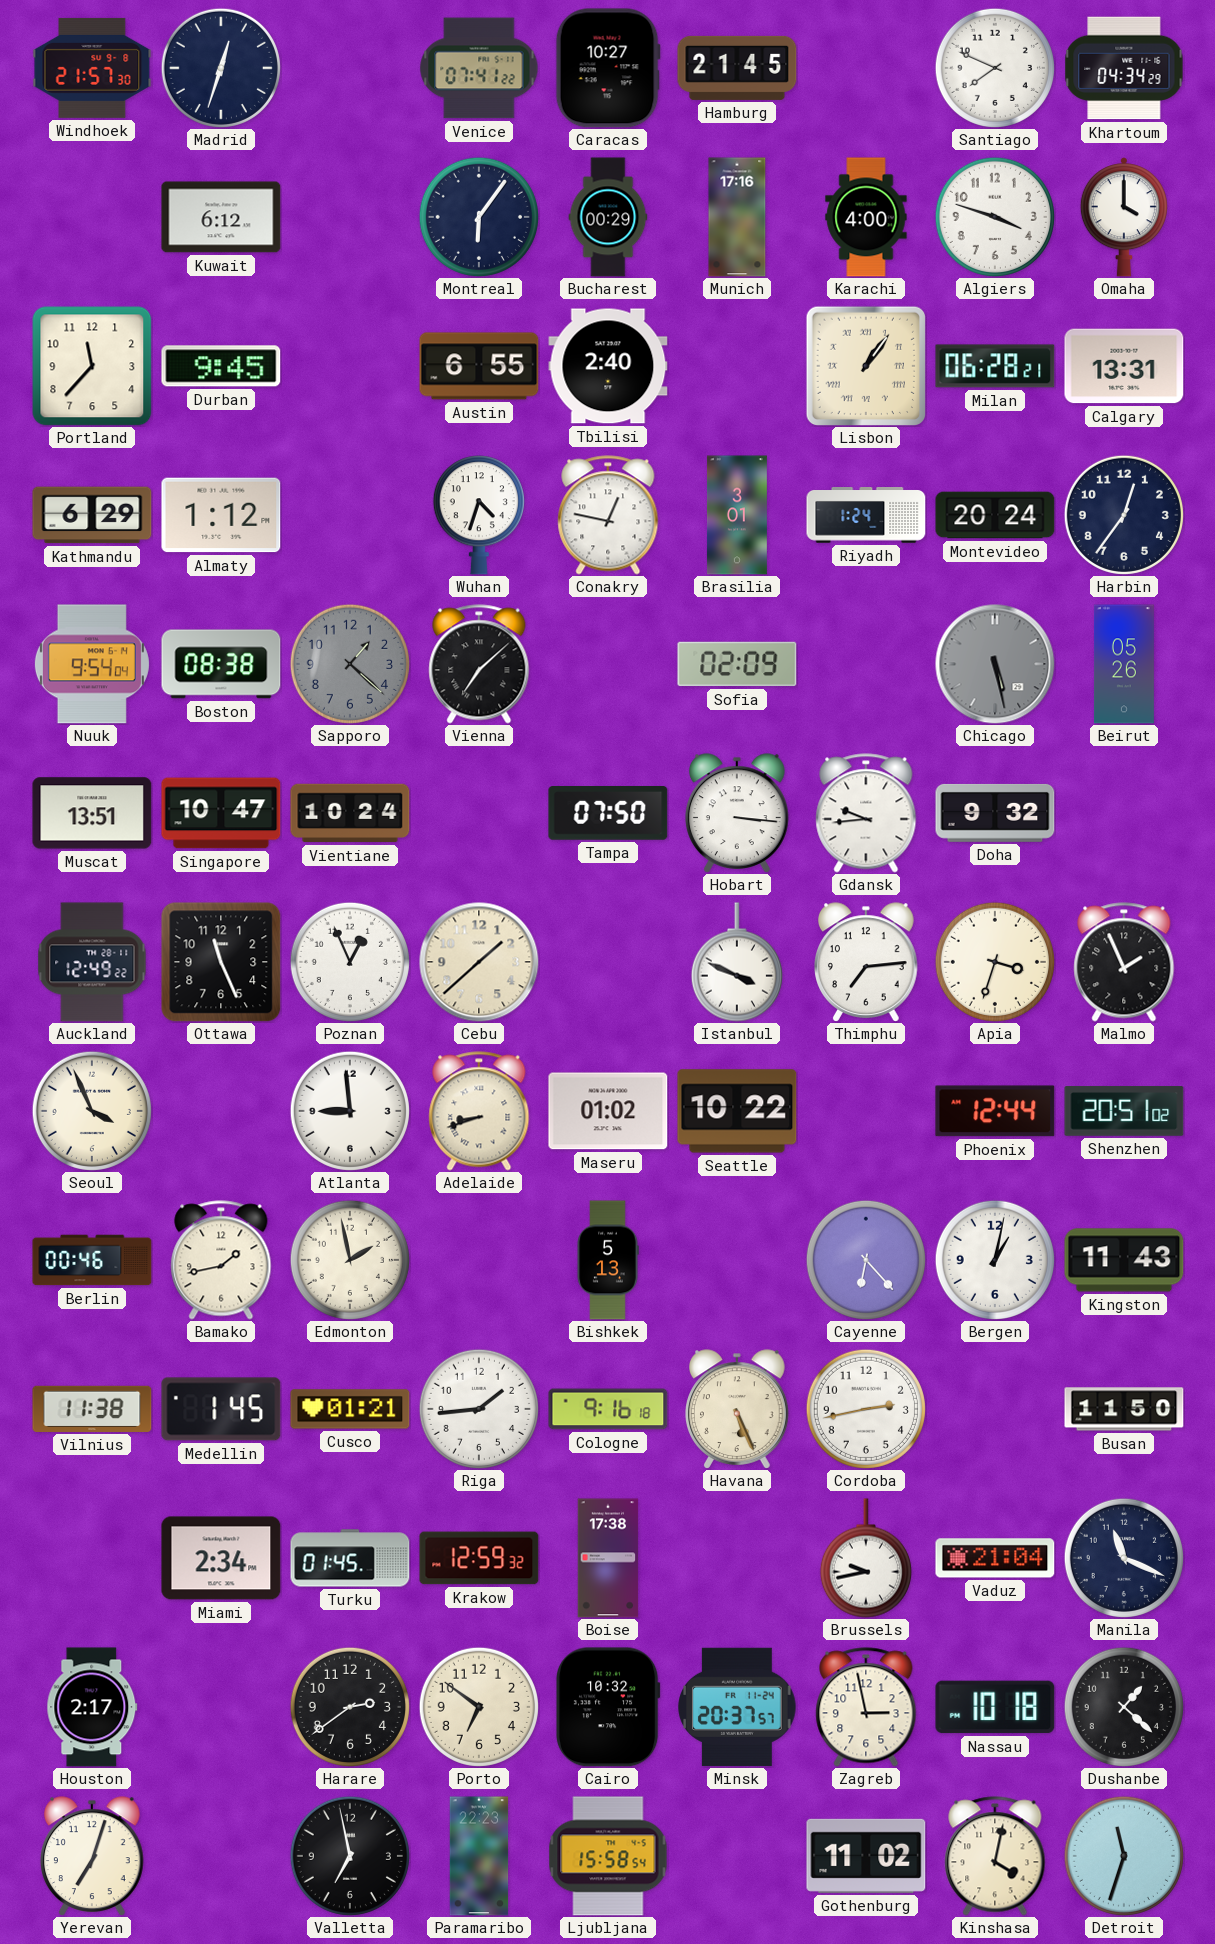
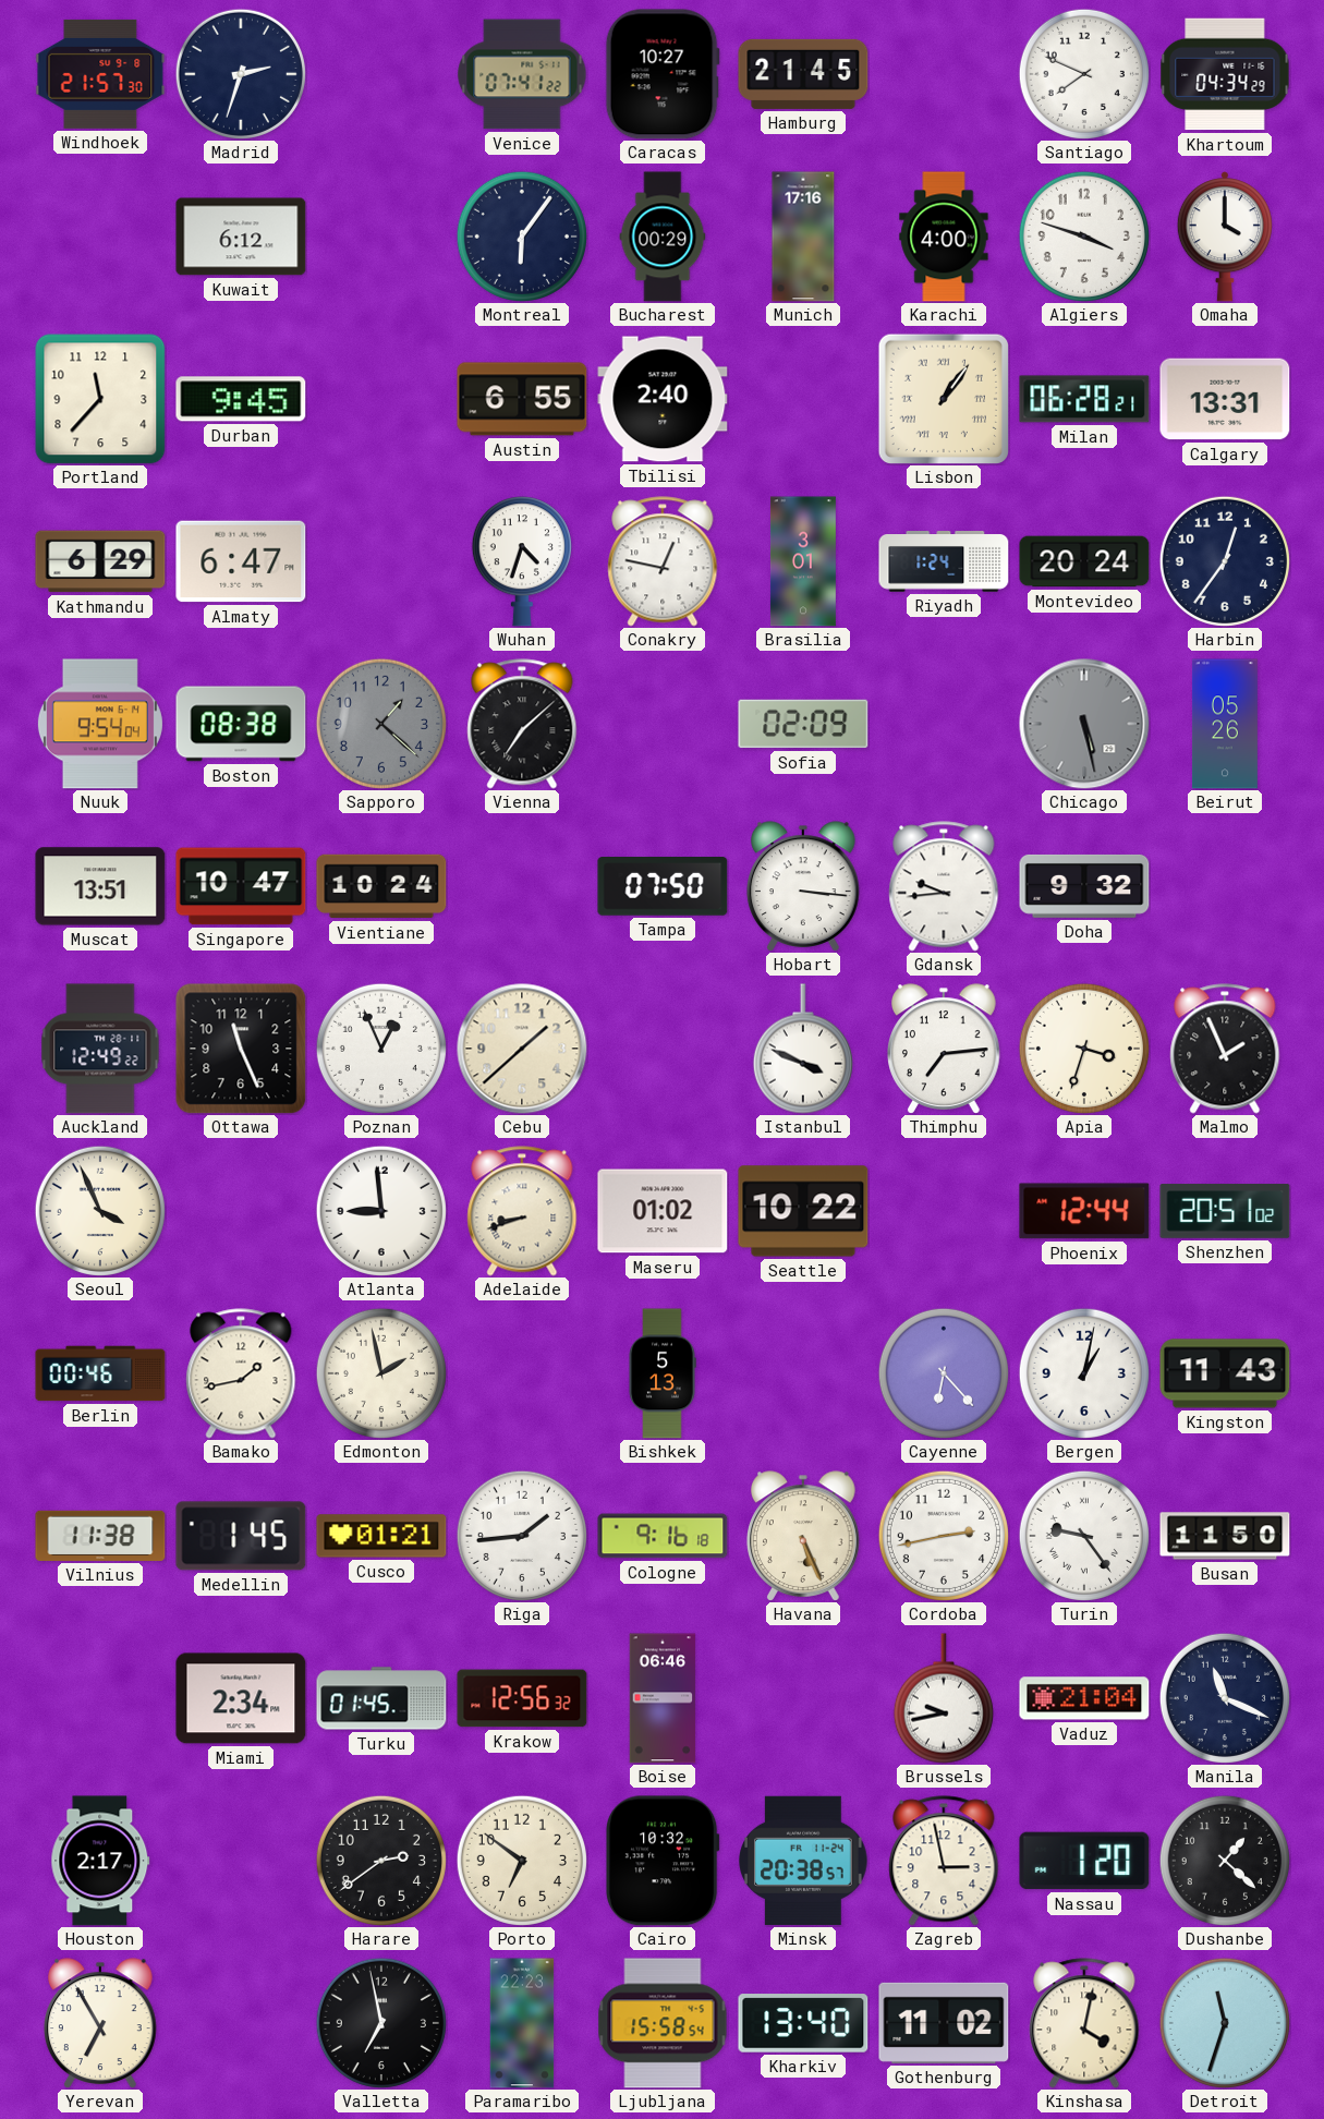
Madrid: 12:33 -> 2:33
Almaty: 1:12 -> 6:47
Turin: none -> 9:24
Krakow: 12:59 -> 12:56
Boise: 17:38 -> 06:46
Minsk: 20:37 -> 20:38
Nassau: 10:18 -> 1:20
Yerevan: 7:03 -> 6:55
Kharkiv: none -> 13:40
